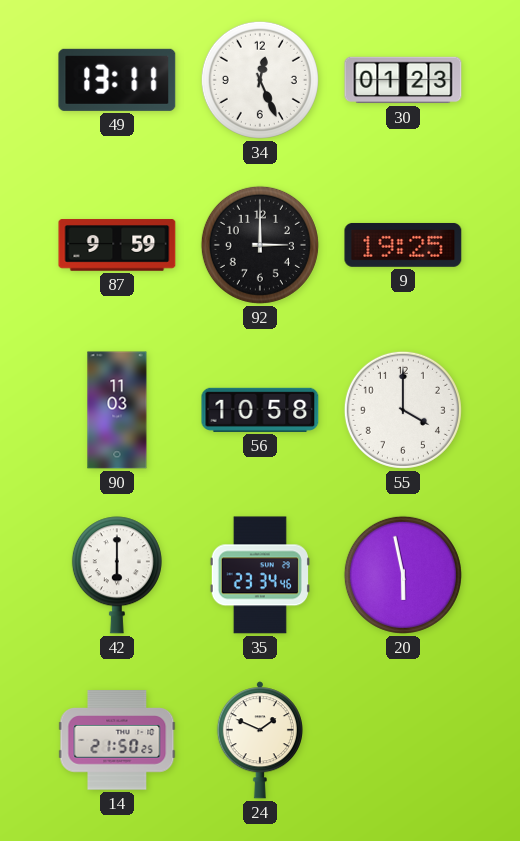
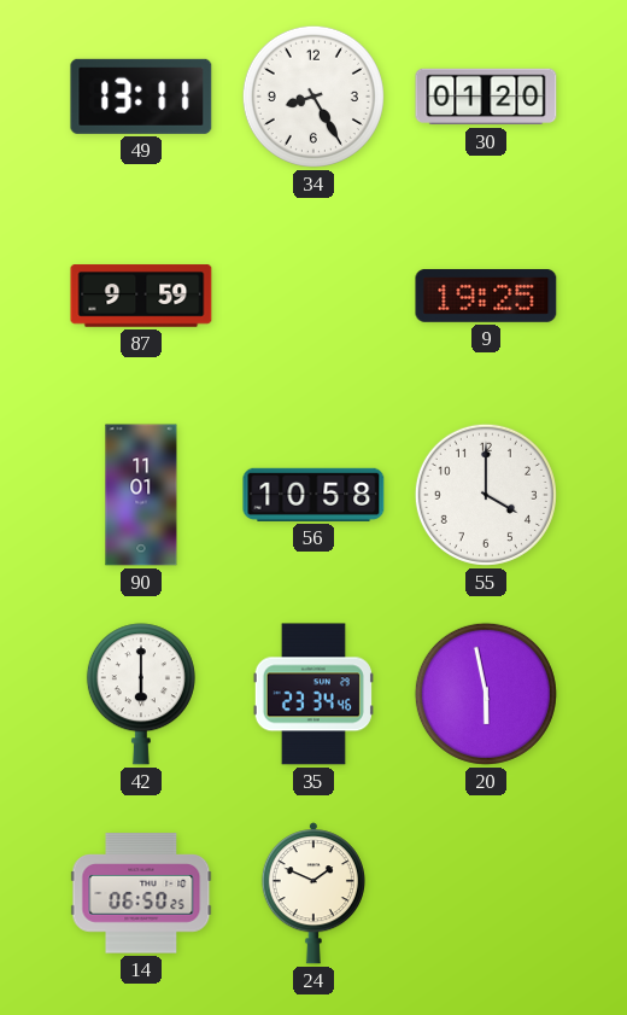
34: 12:26 -> 8:25
30: 01:23 -> 01:20
92: 3:00 -> none
90: 11:03 -> 11:01
14: 21:50 -> 06:50
